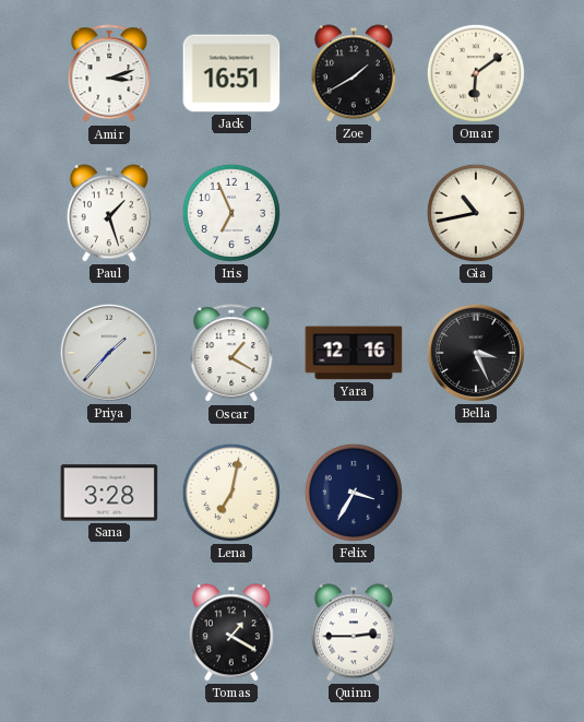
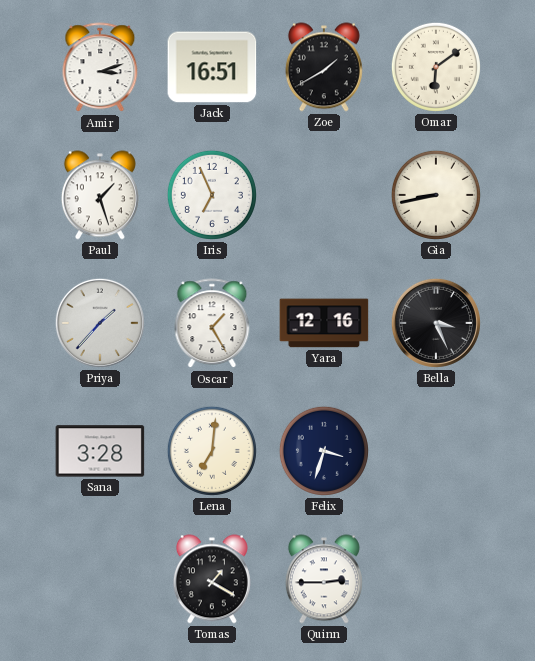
Gia: 10:43 -> 8:43
Oscar: 1:20 -> 1:25
Lena: 7:02 -> 7:01
Felix: 3:35 -> 3:33
